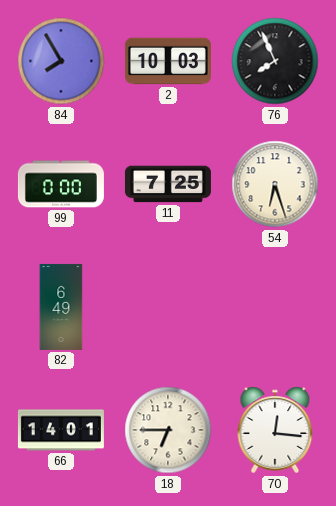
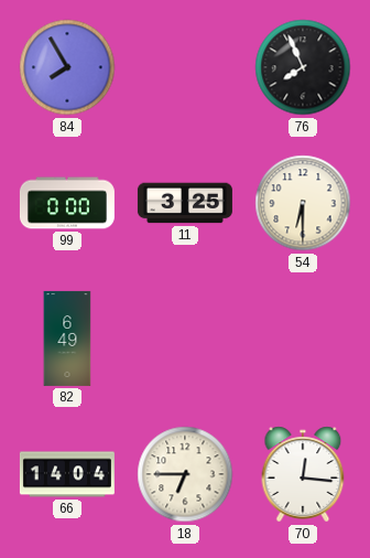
2: 10:03 -> none
11: 7:25 -> 3:25
54: 6:27 -> 6:30
66: 14:01 -> 14:04
